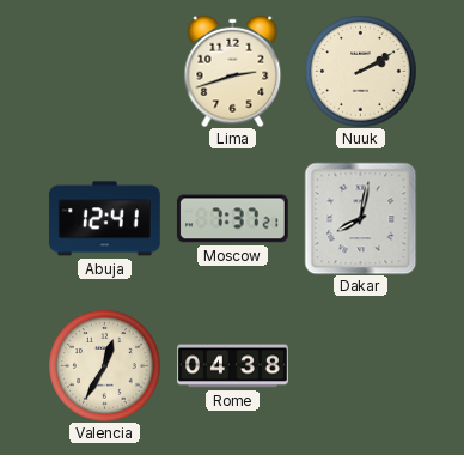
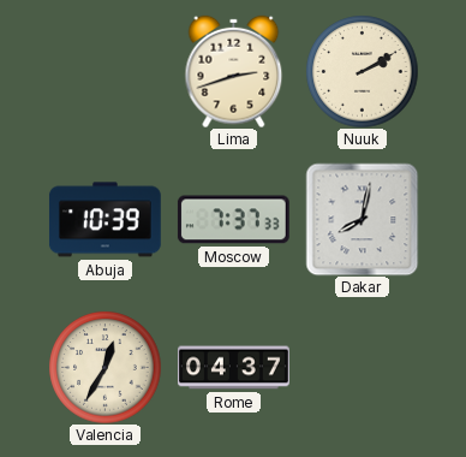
Abuja: 12:41 -> 10:39
Moscow: 7:37:21 -> 7:37:33
Rome: 04:38 -> 04:37
